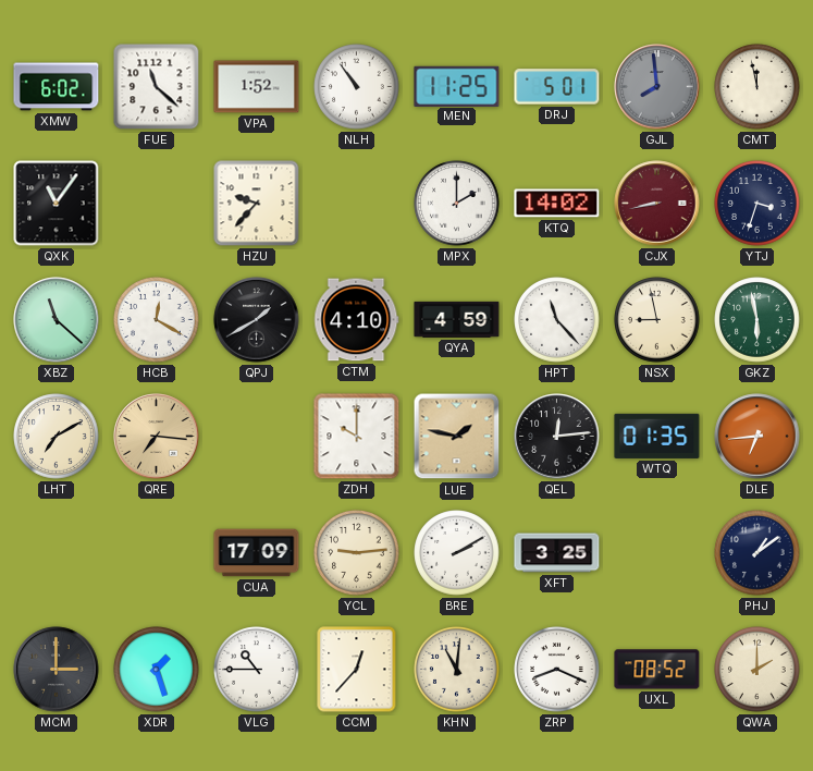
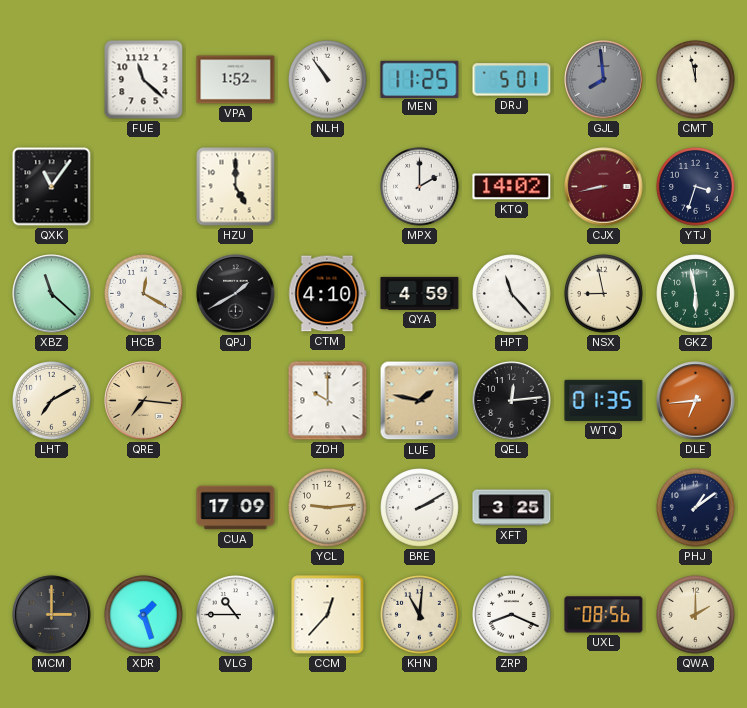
XMW: 6:02 -> none
HZU: 9:37 -> 5:00
UXL: 08:52 -> 08:56
